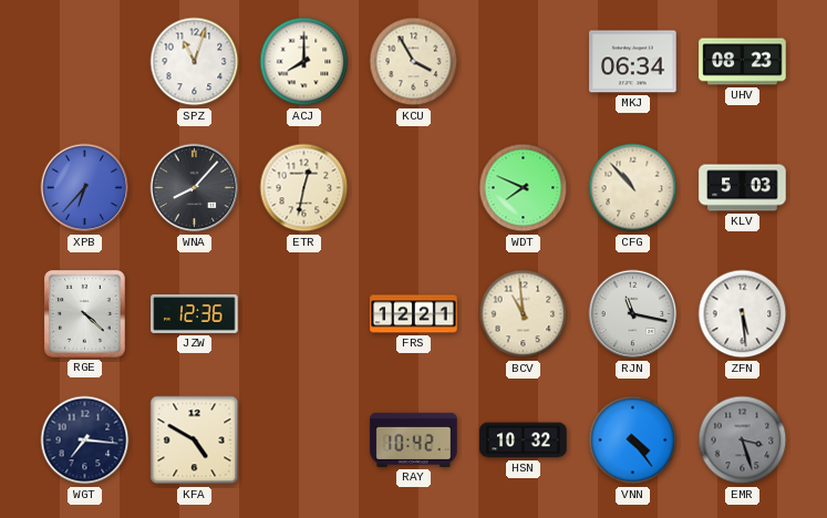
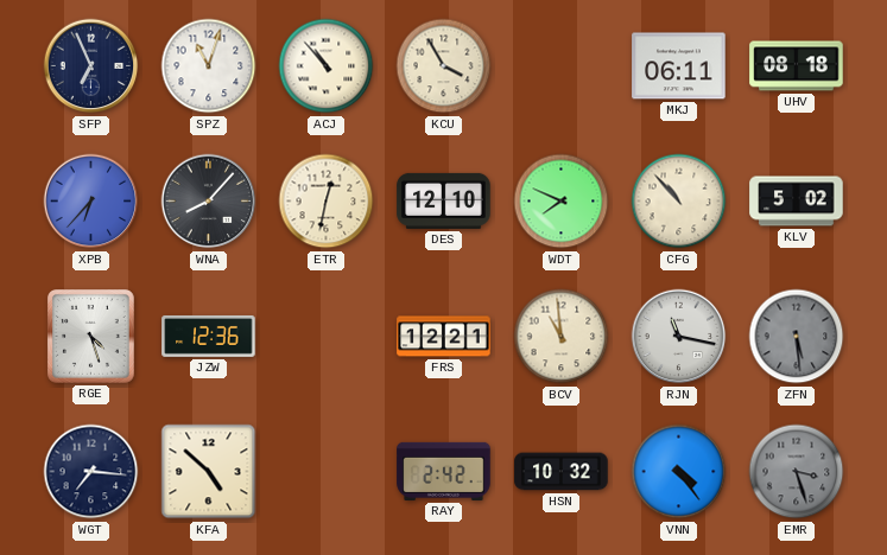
SFP: none -> 6:56
ACJ: 8:00 -> 10:53
MKJ: 06:34 -> 06:11
UHV: 08:23 -> 08:18
DES: none -> 12:10
KLV: 5:03 -> 5:02
RGE: 4:22 -> 4:27
ZFN dial: white -> grey
KFA: 4:50 -> 4:52
RAY: 10:42 -> 2:42
